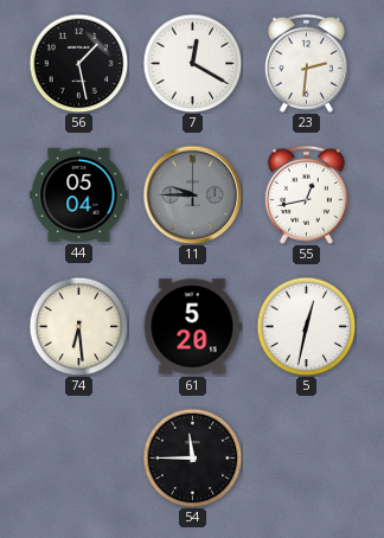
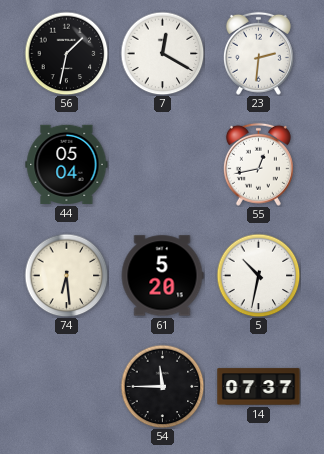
56: 1:28 -> 1:32
11: 9:45 -> none
5: 12:32 -> 10:32
14: none -> 07:37
